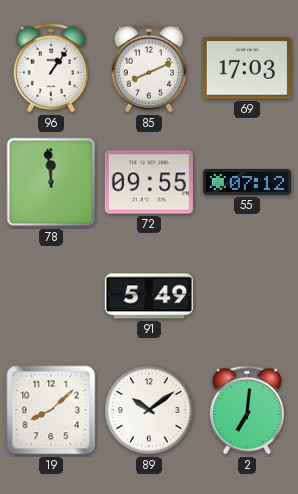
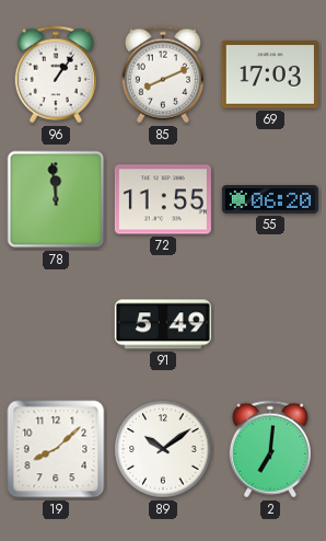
72: 09:55 -> 11:55
55: 07:12 -> 06:20
